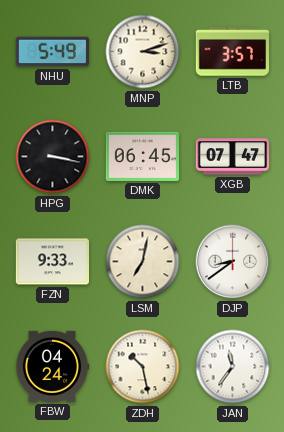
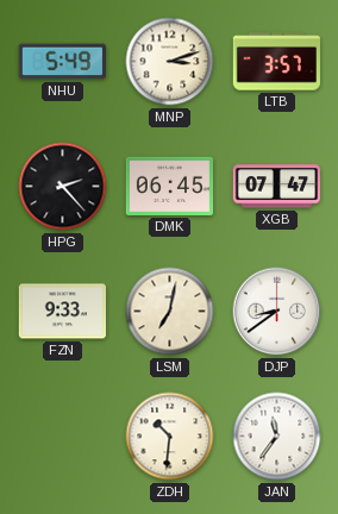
HPG: 3:17 -> 2:23
FBW: 04:24 -> none
ZDH: 10:28 -> 10:31
